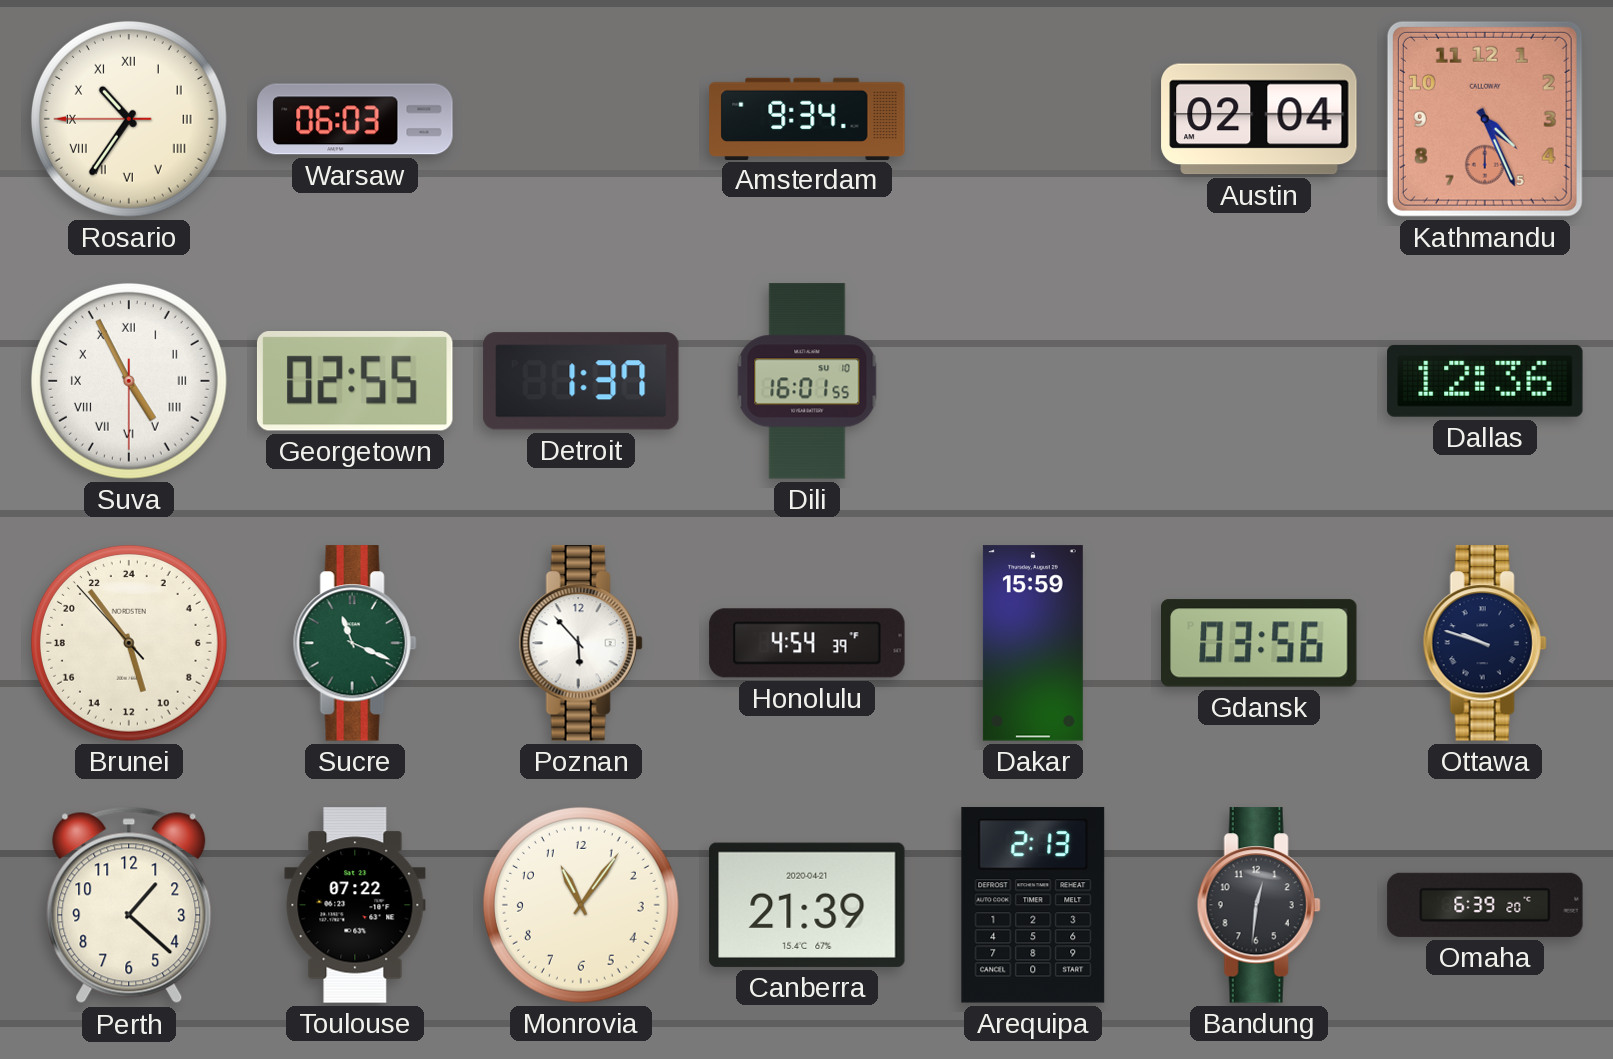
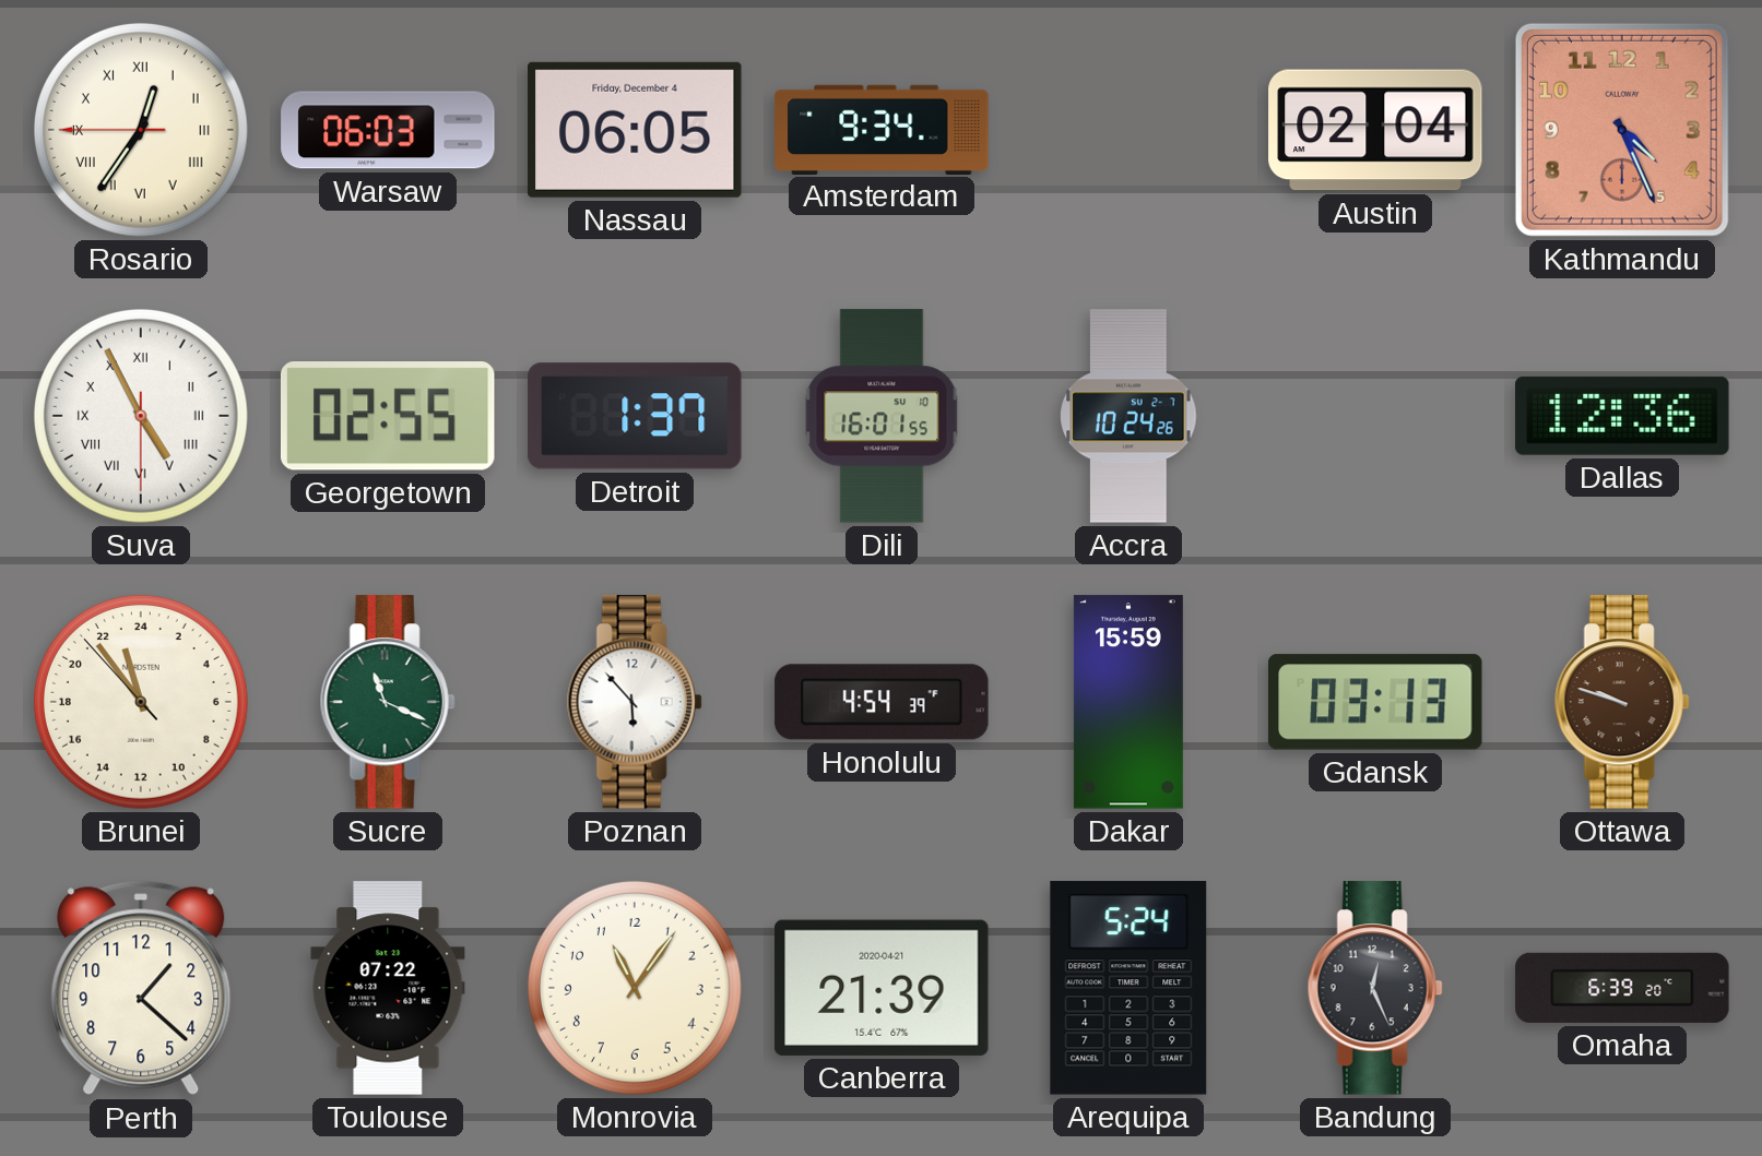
Rosario: 10:35 -> 12:35
Nassau: none -> 06:05
Accra: none -> 10:24
Brunei: 10:53 -> 22:53
Gdansk: 03:56 -> 03:13
Ottawa dial: navy -> brown
Arequipa: 2:13 -> 5:24
Bandung: 12:31 -> 12:26
